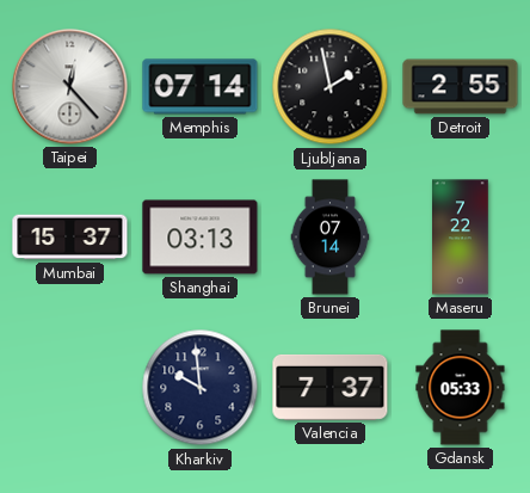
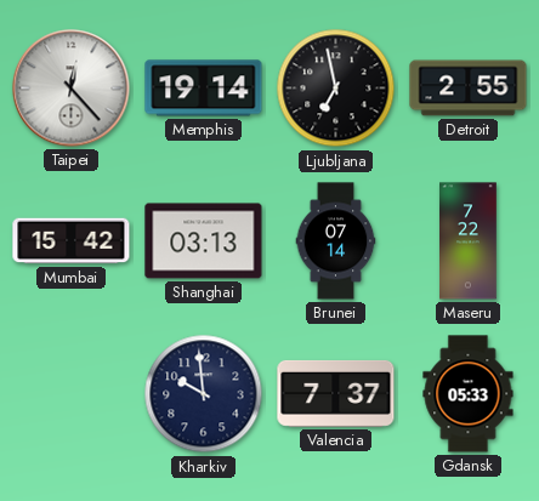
Memphis: 07:14 -> 19:14
Ljubljana: 1:58 -> 6:58
Mumbai: 15:37 -> 15:42
